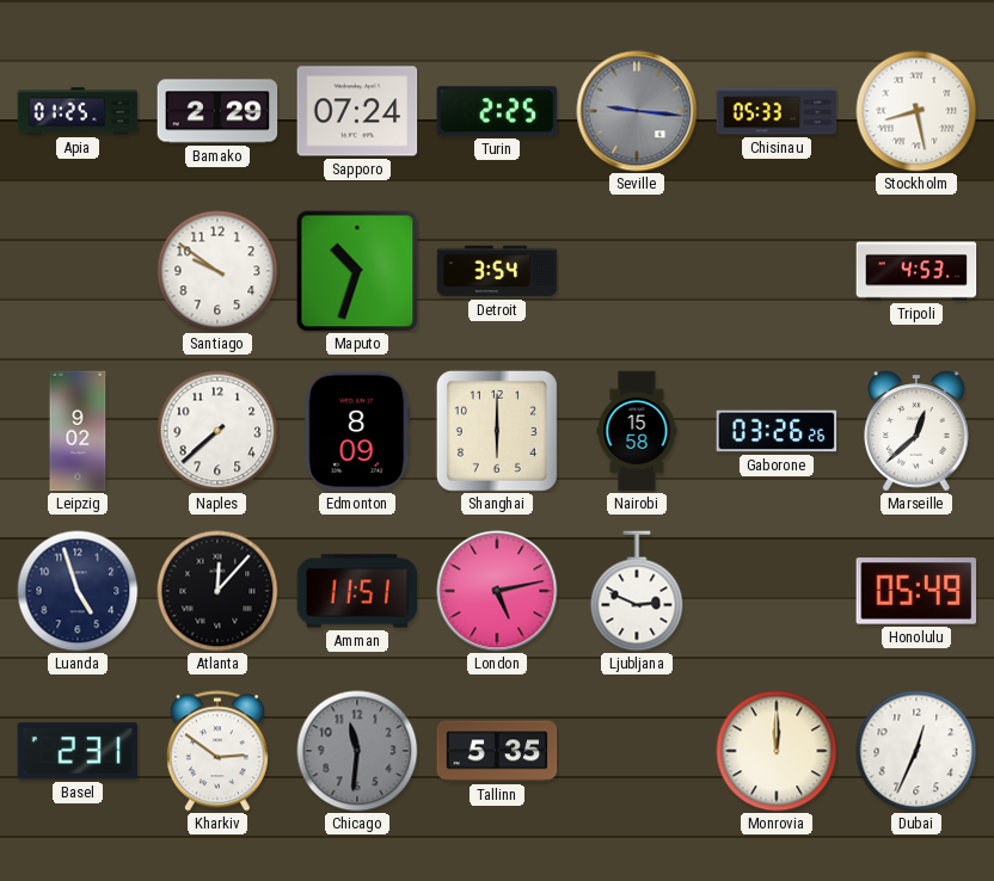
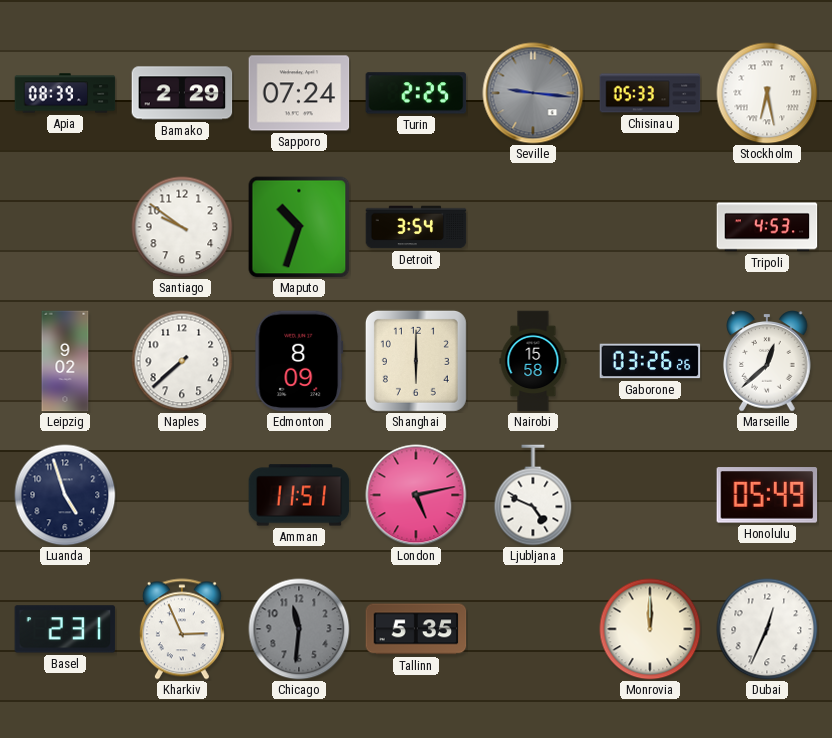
Apia: 01:25 -> 08:39
Stockholm: 8:28 -> 6:28
Atlanta: 12:07 -> none
Ljubljana: 2:49 -> 4:49
Kharkiv: 2:51 -> 2:56
